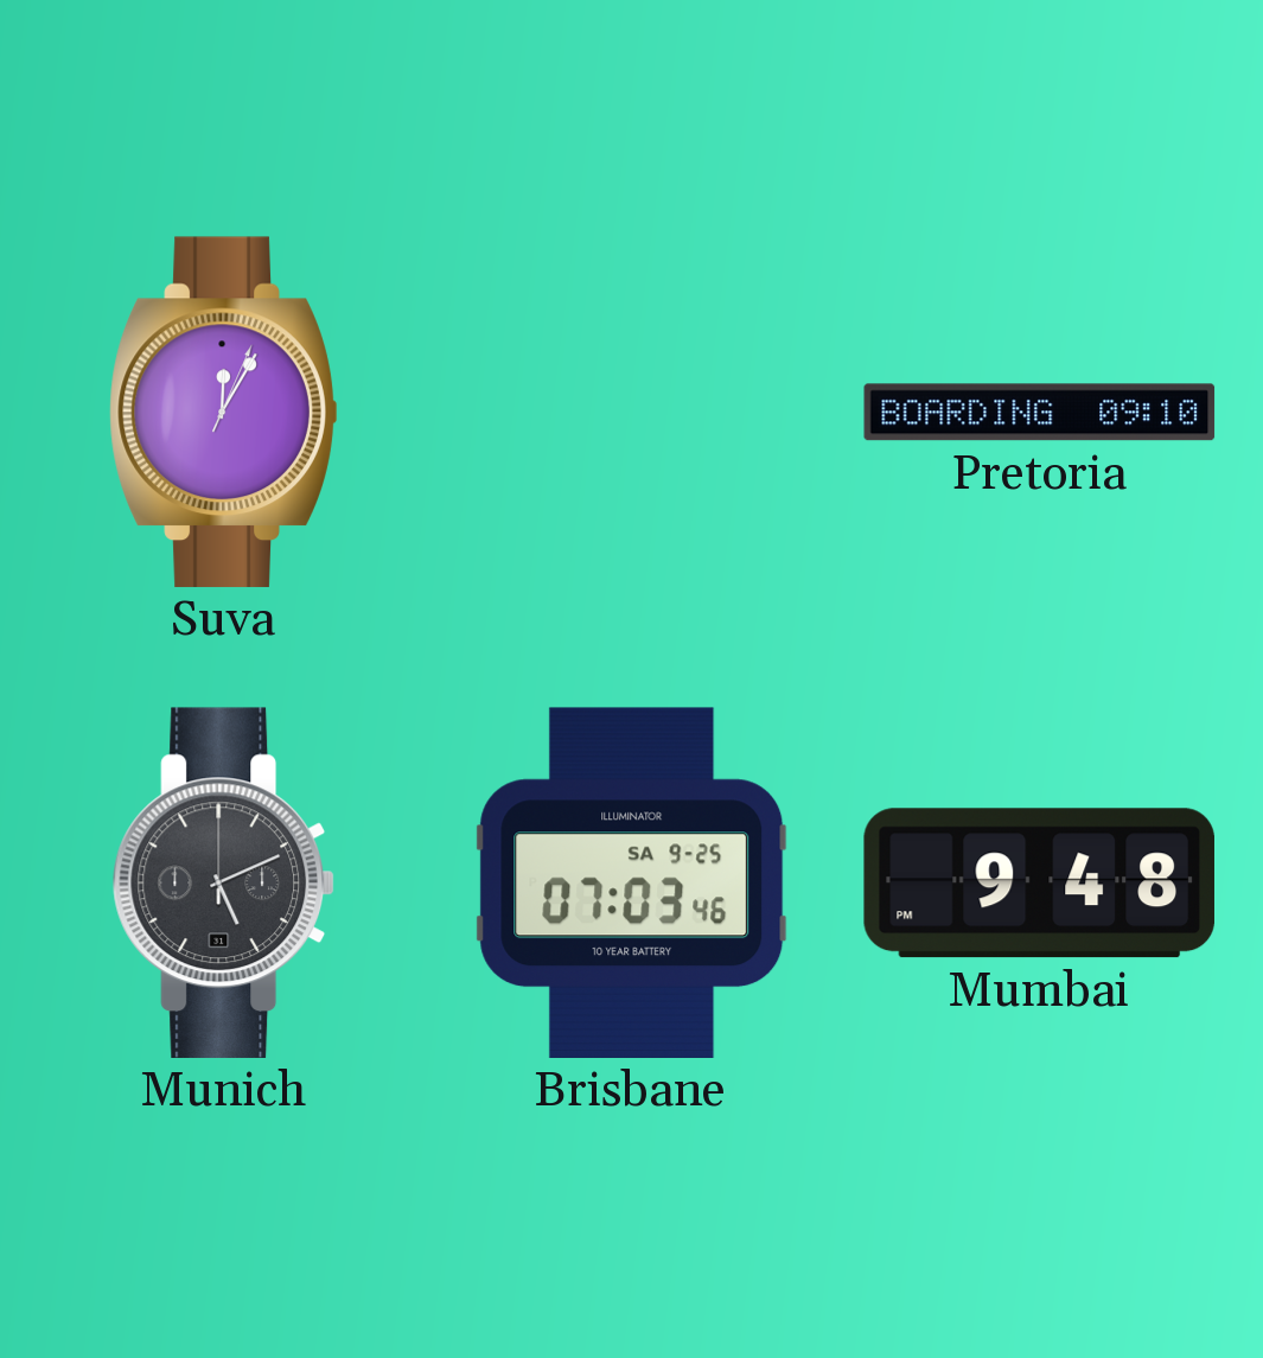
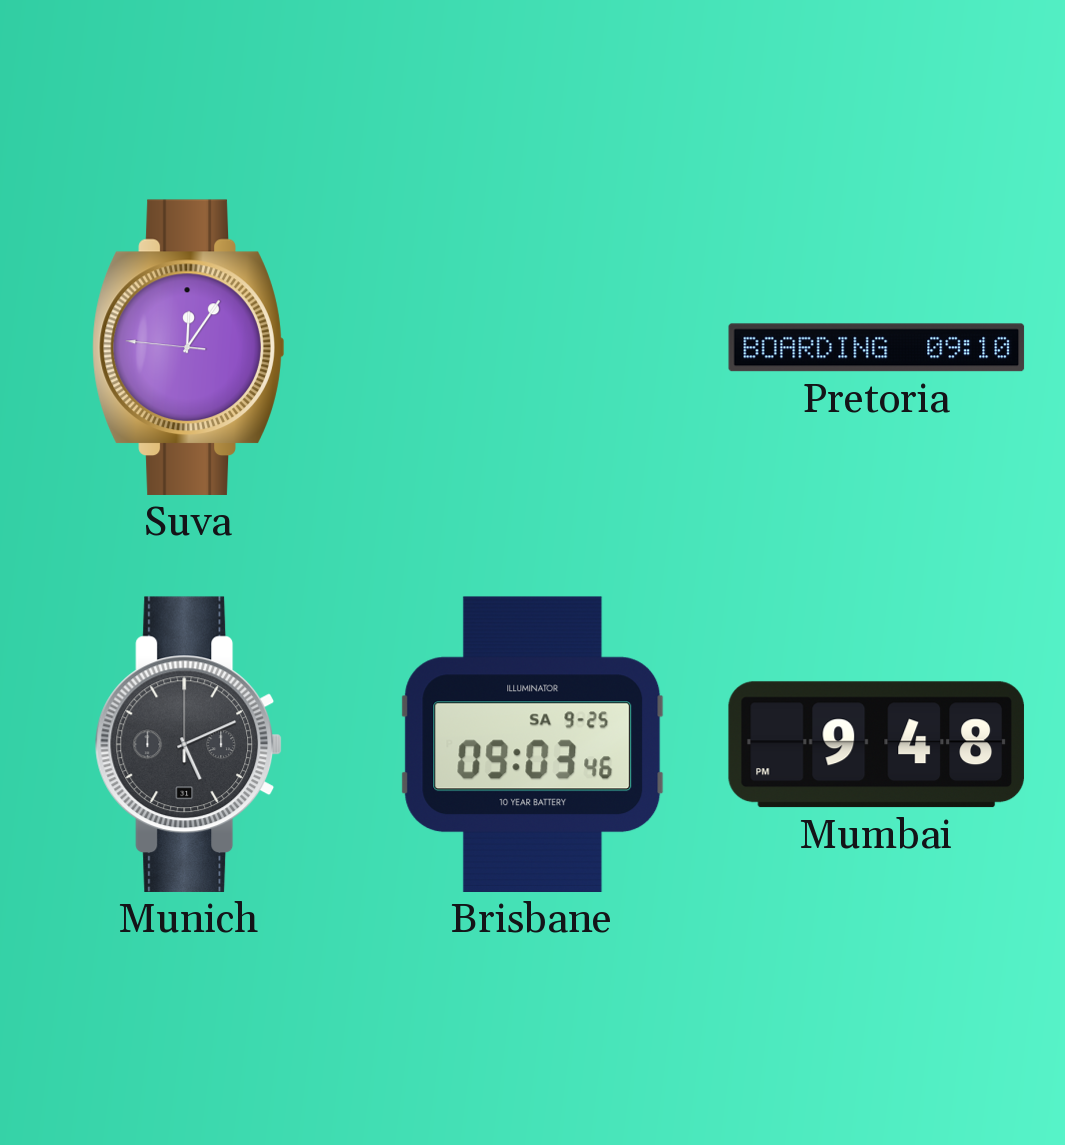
Suva: 12:05:04 -> 12:05:46
Brisbane: 07:03 -> 09:03
